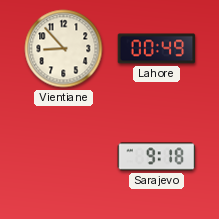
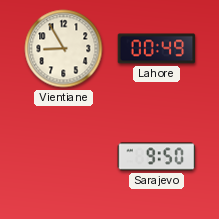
Vientiane: 8:53 -> 8:55
Sarajevo: 9:18 -> 9:50
